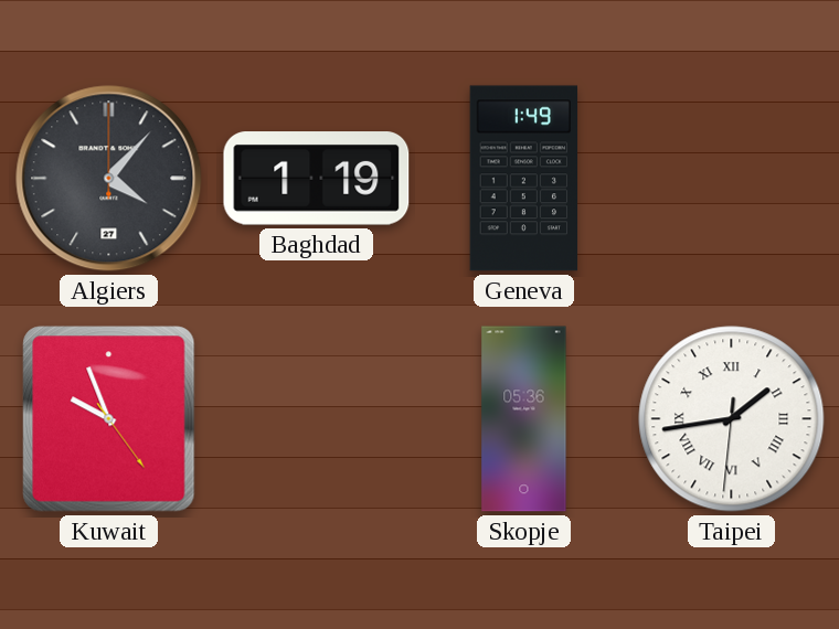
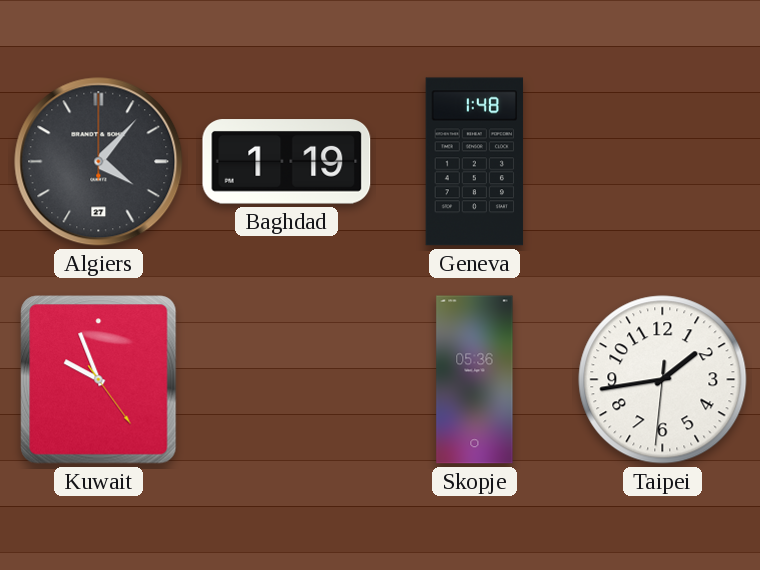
Geneva: 1:49 -> 1:48
Taipei numerals: Roman -> Arabic
